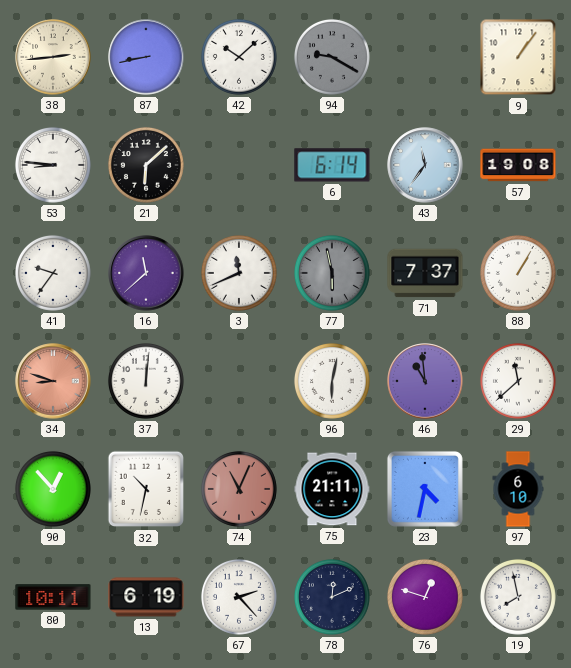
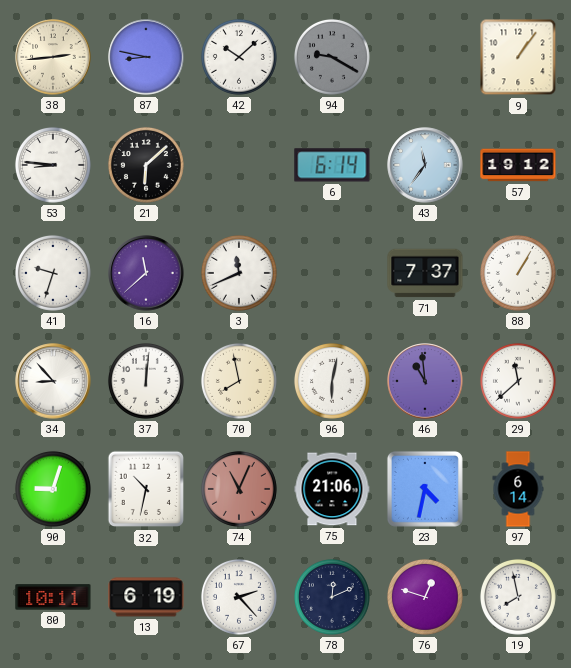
87: 8:43 -> 8:47
57: 19:08 -> 19:12
41: 9:36 -> 9:33
77: 5:58 -> none
34: 8:48 -> 8:53
34 dial: salmon -> white
70: none -> 7:58
90: 12:53 -> 9:03
75: 21:11 -> 21:06
97: 6:10 -> 6:14
